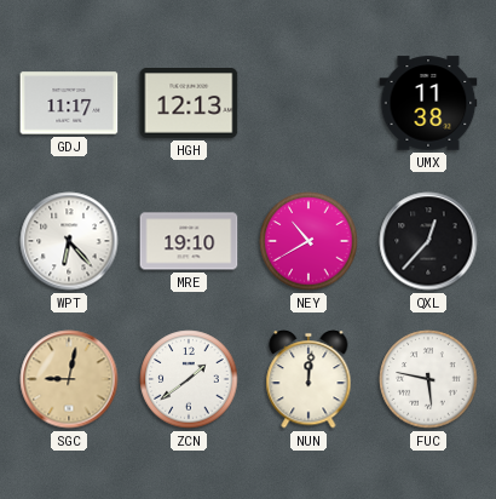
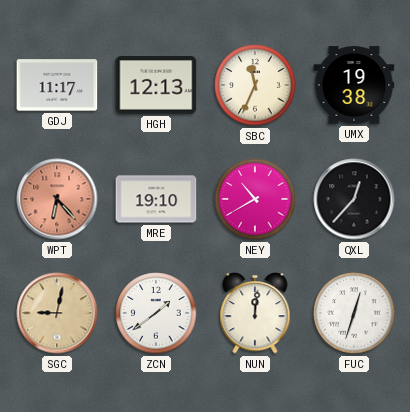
SBC: none -> 11:34
UMX: 11:38 -> 19:38
WPT dial: white -> salmon
FUC: 5:47 -> 12:33
